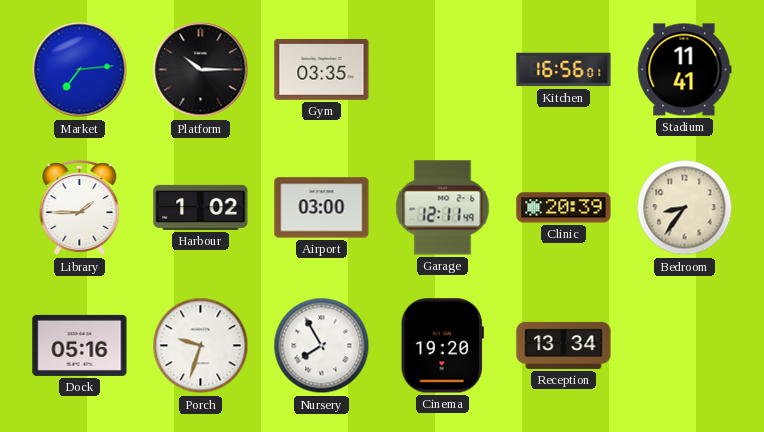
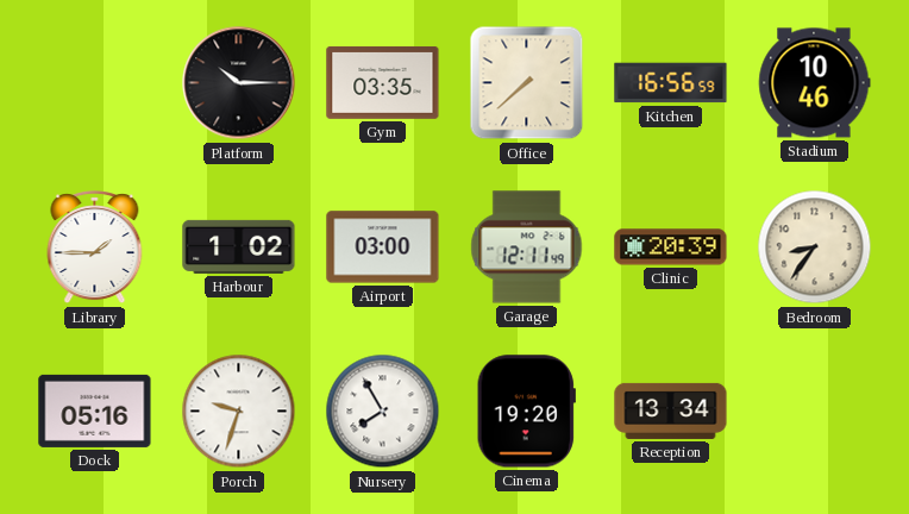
Market: 7:14 -> none
Office: none -> 7:38
Kitchen: 16:56:01 -> 16:56:59
Stadium: 11:41 -> 10:46
